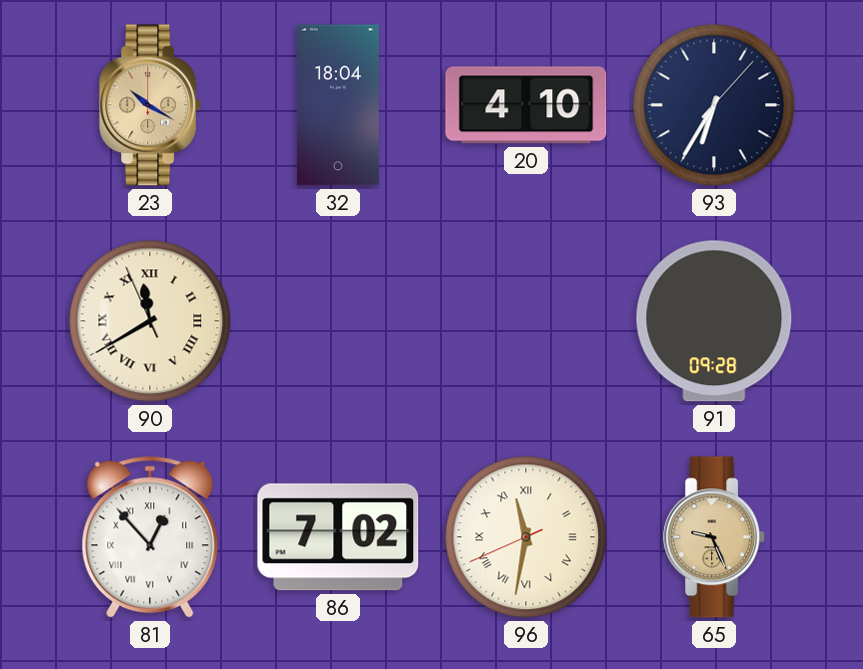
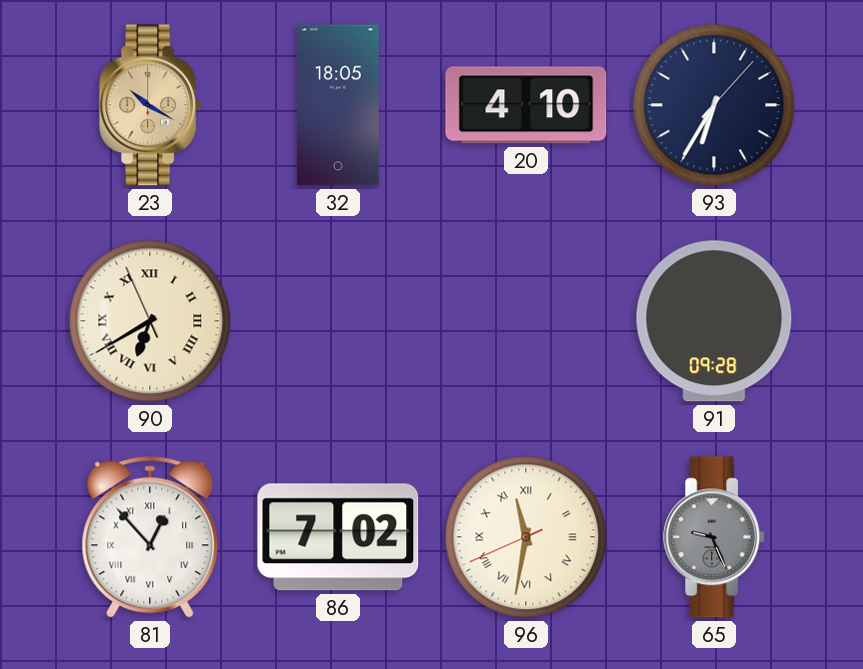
32: 18:04 -> 18:05
90: 11:39 -> 6:39
65 dial: champagne -> grey
